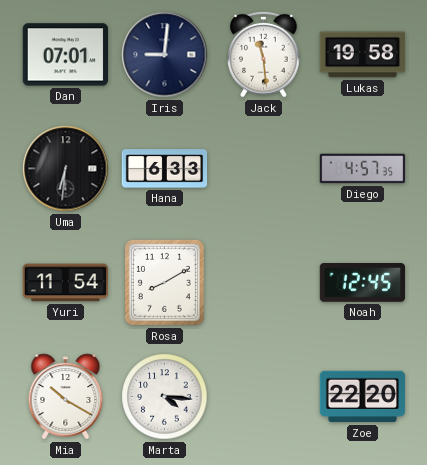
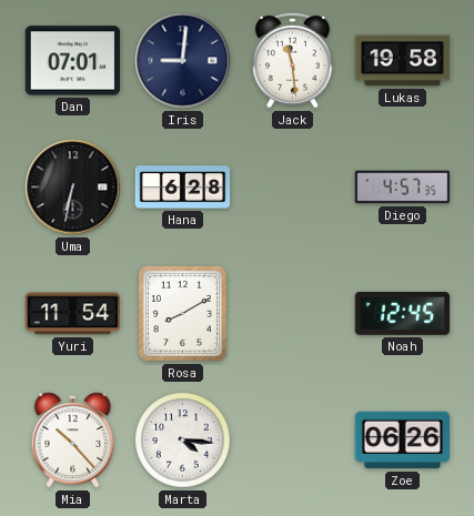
Uma: 6:31 -> 6:32
Hana: 6:33 -> 6:28
Mia: 10:20 -> 10:23
Zoe: 22:20 -> 06:26
